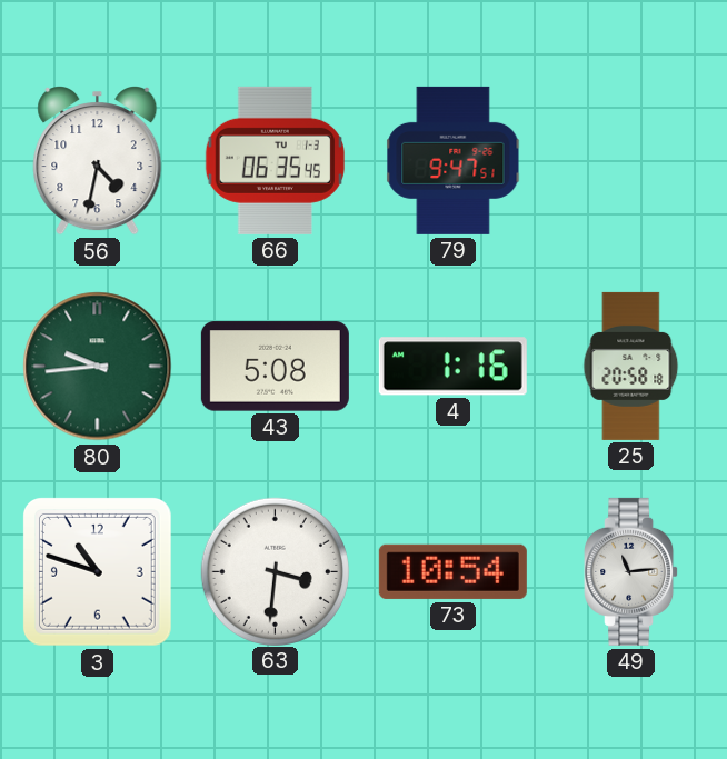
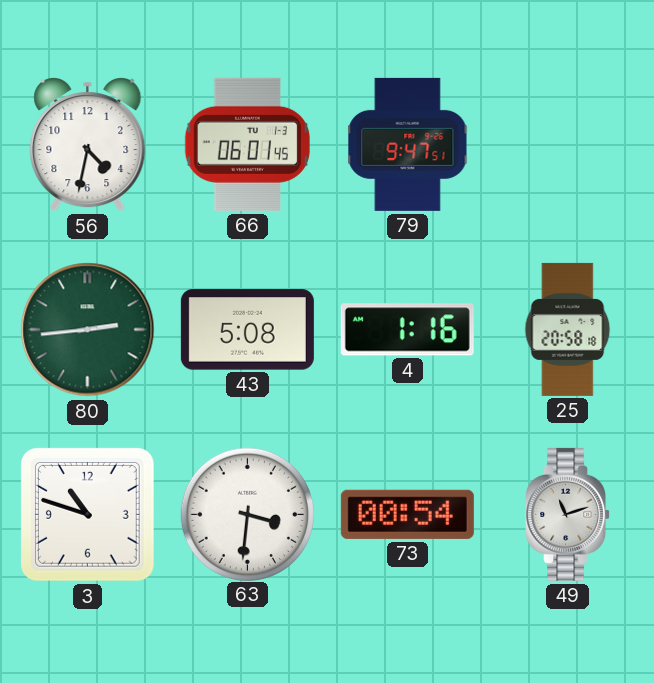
66: 06:35 -> 06:01
80: 9:44 -> 2:44
73: 10:54 -> 00:54
49: 11:14 -> 11:12
